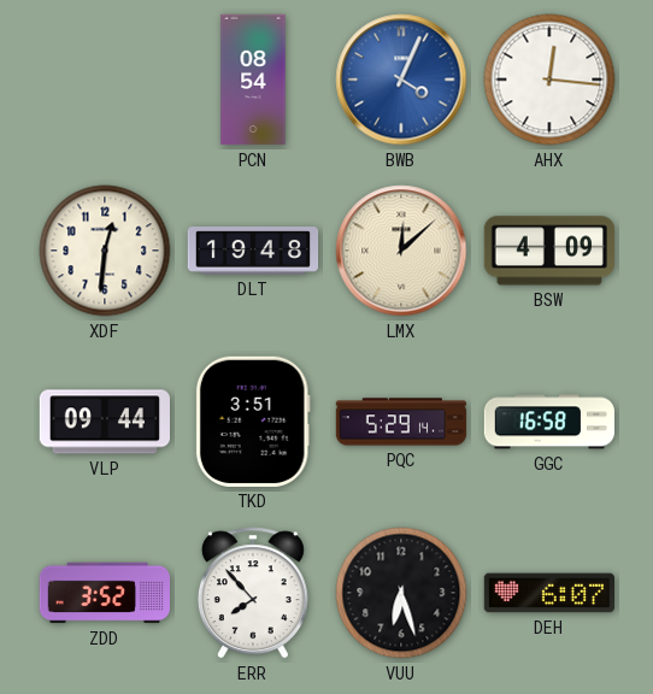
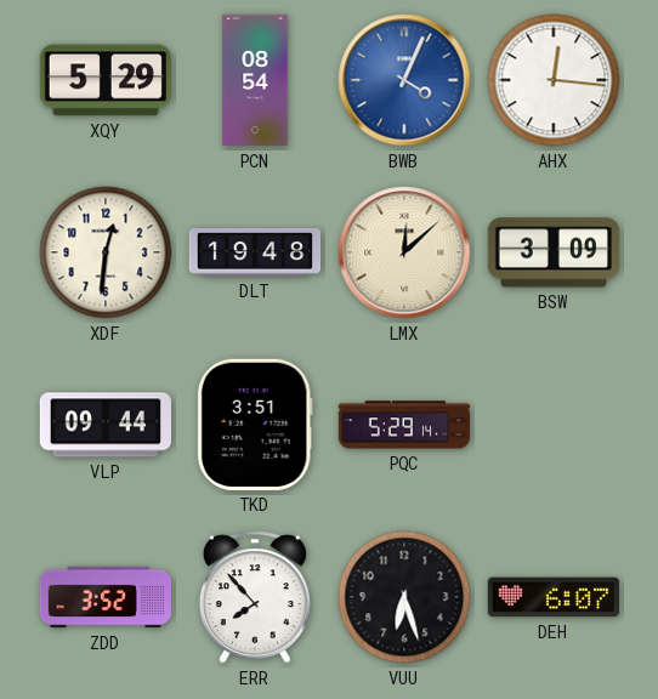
XQY: none -> 5:29
BSW: 4:09 -> 3:09
GGC: 16:58 -> none
